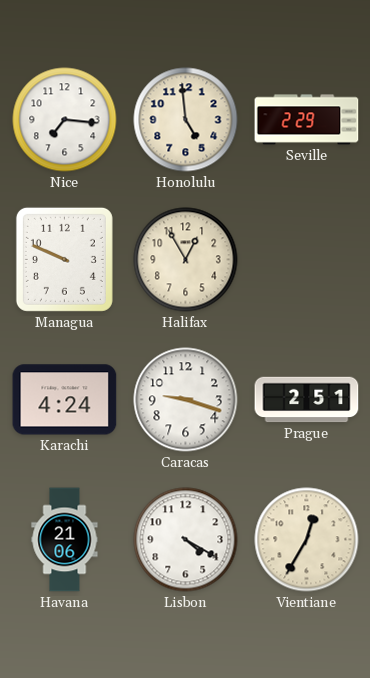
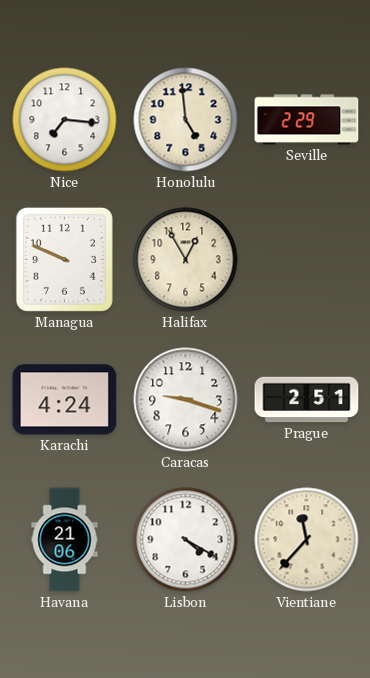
Vientiane: 12:35 -> 11:37
